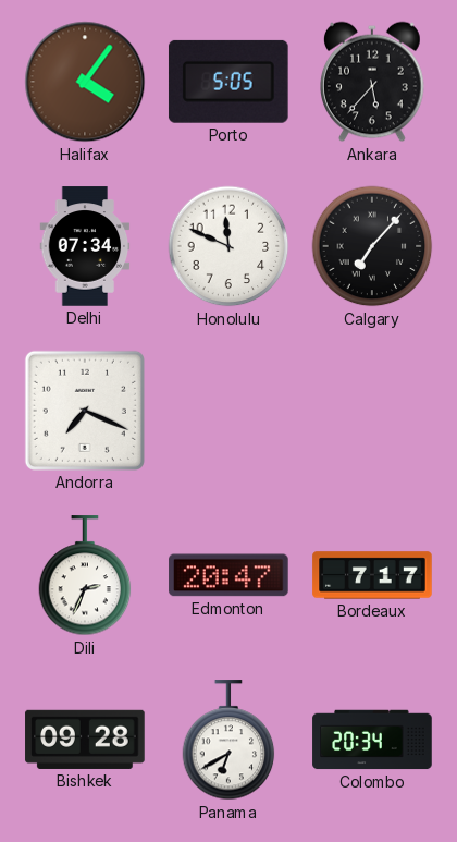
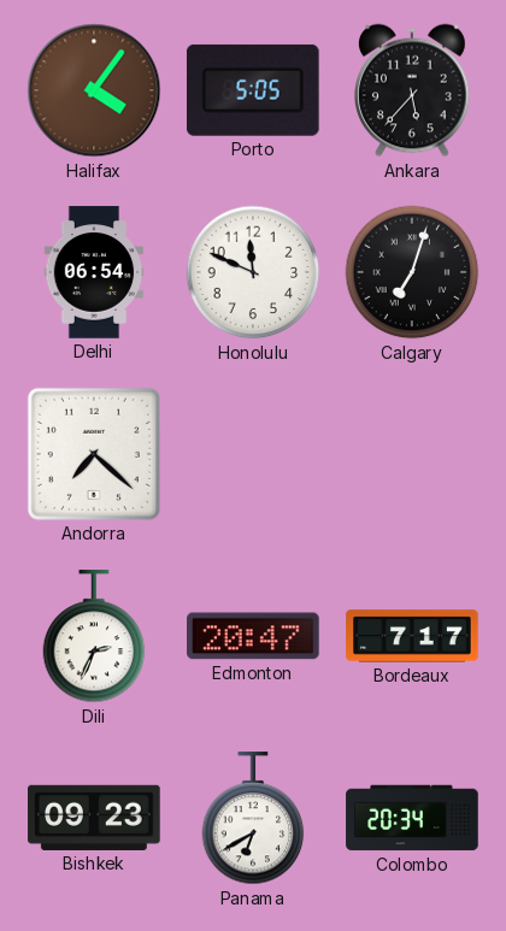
Delhi: 07:34 -> 06:54
Calgary: 7:07 -> 7:03
Andorra: 7:19 -> 7:22
Bishkek: 09:28 -> 09:23
